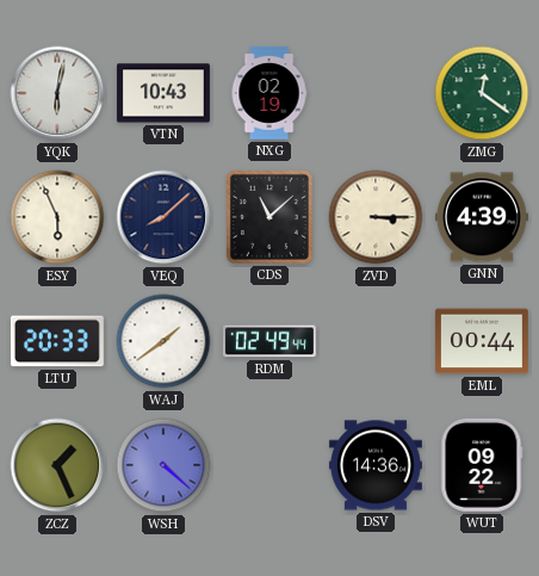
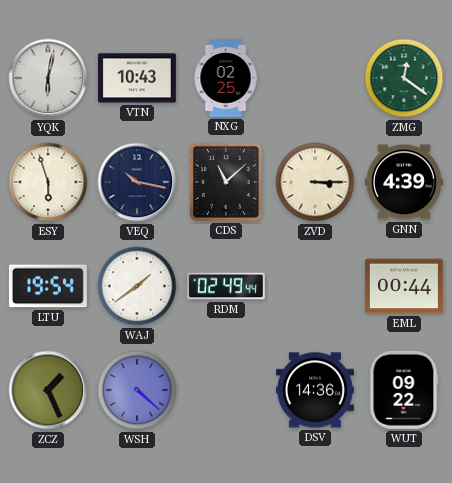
NXG: 02:19 -> 02:25
ESY: 5:56 -> 5:57
VEQ: 8:08 -> 10:17
LTU: 20:33 -> 19:54
